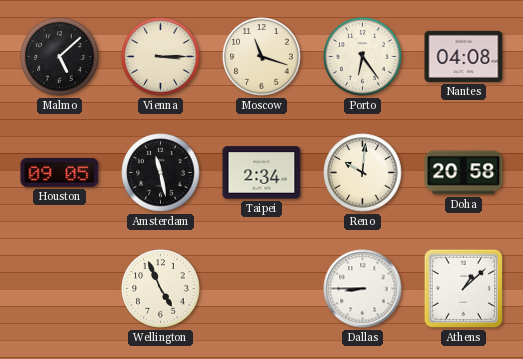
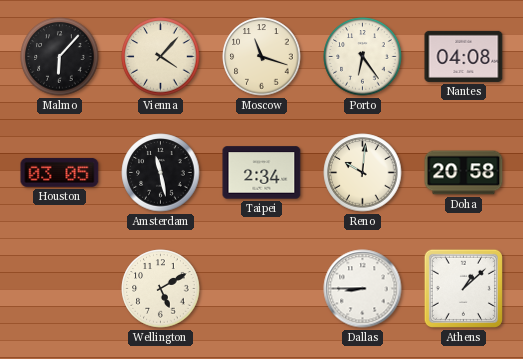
Malmo: 5:08 -> 6:07
Vienna: 3:15 -> 4:07
Houston: 09:05 -> 03:05
Wellington: 4:56 -> 5:10
